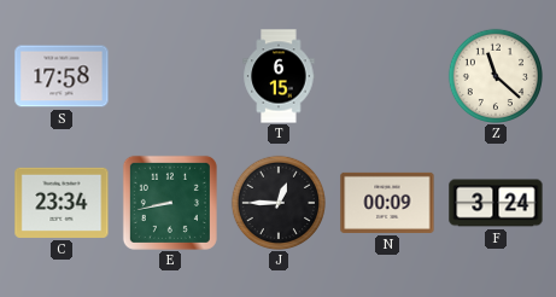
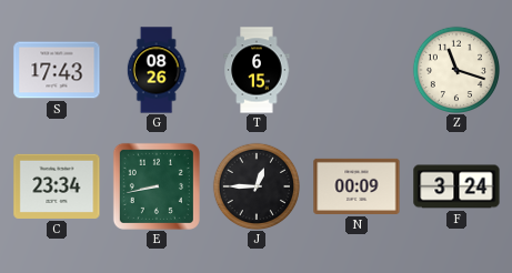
S: 17:58 -> 17:43
G: none -> 08:26
Z: 11:22 -> 11:18
